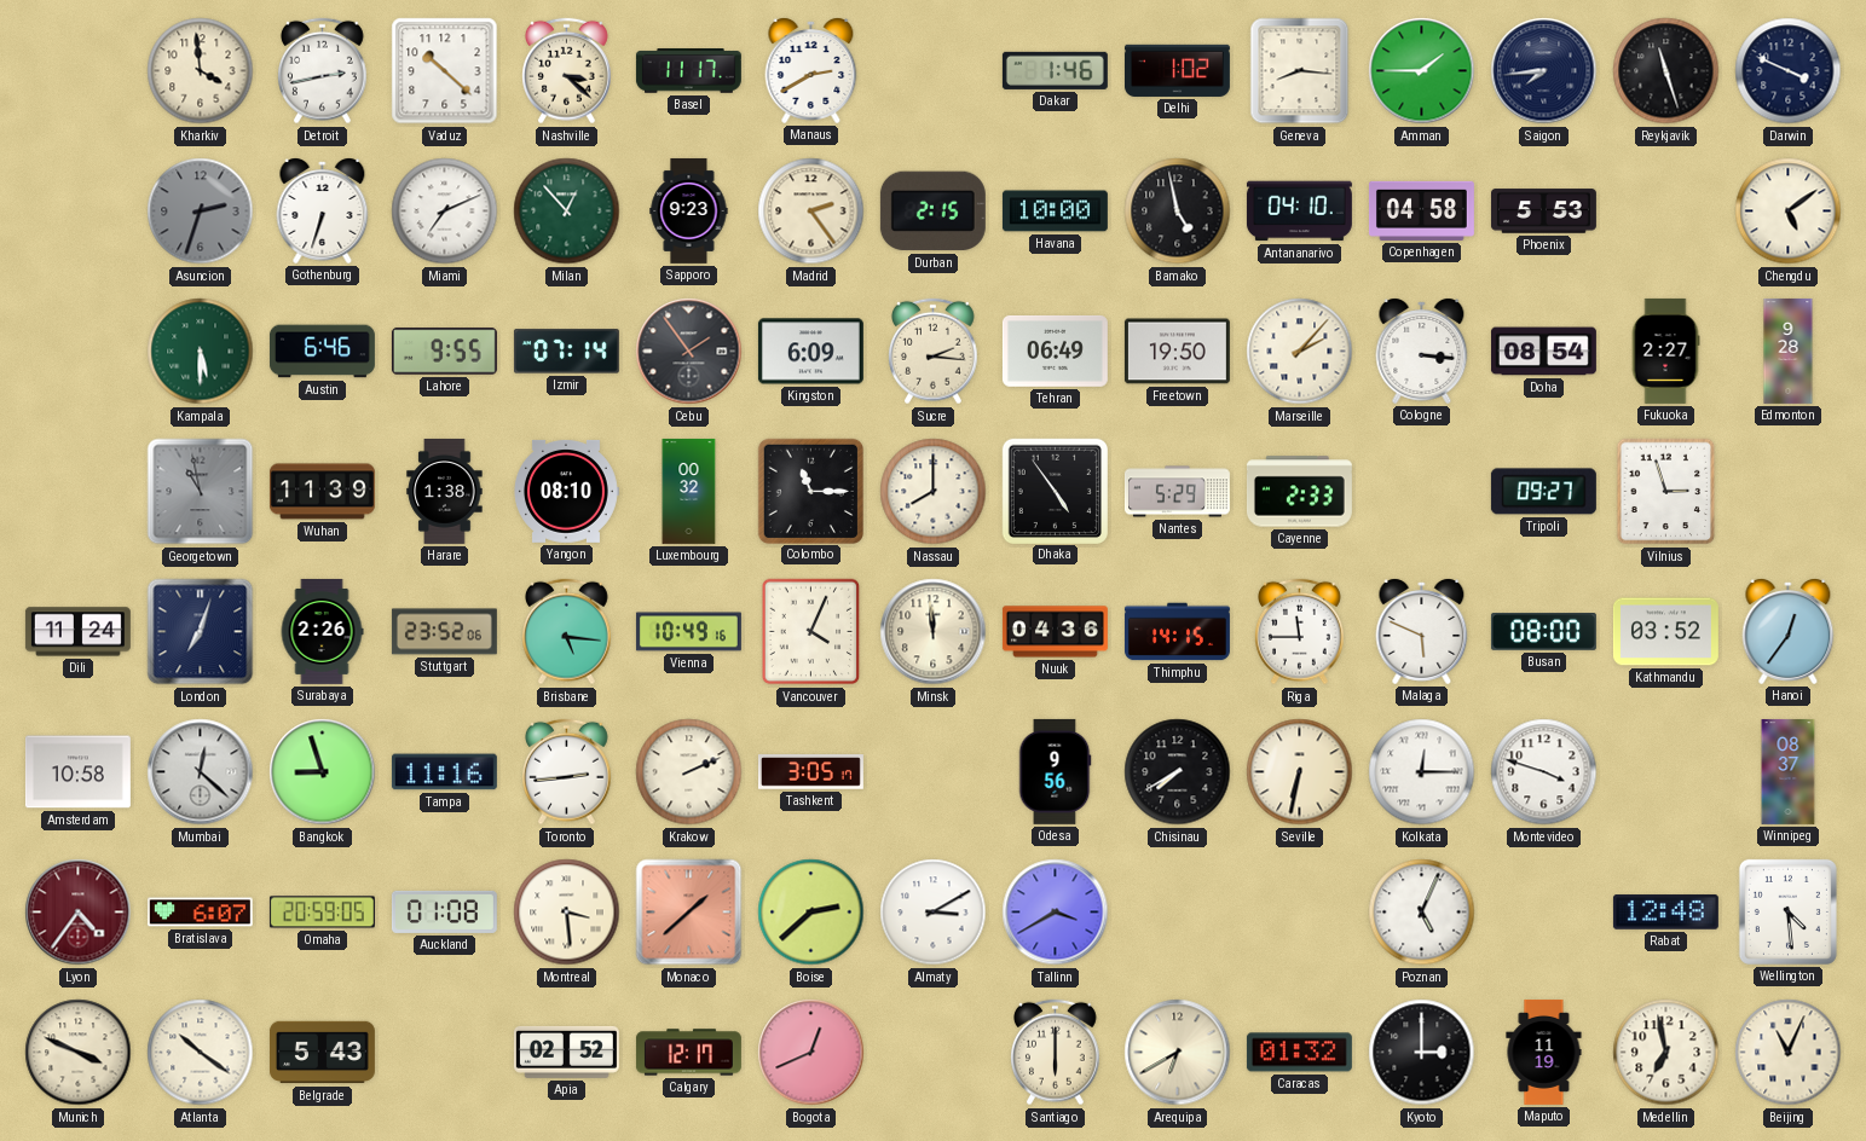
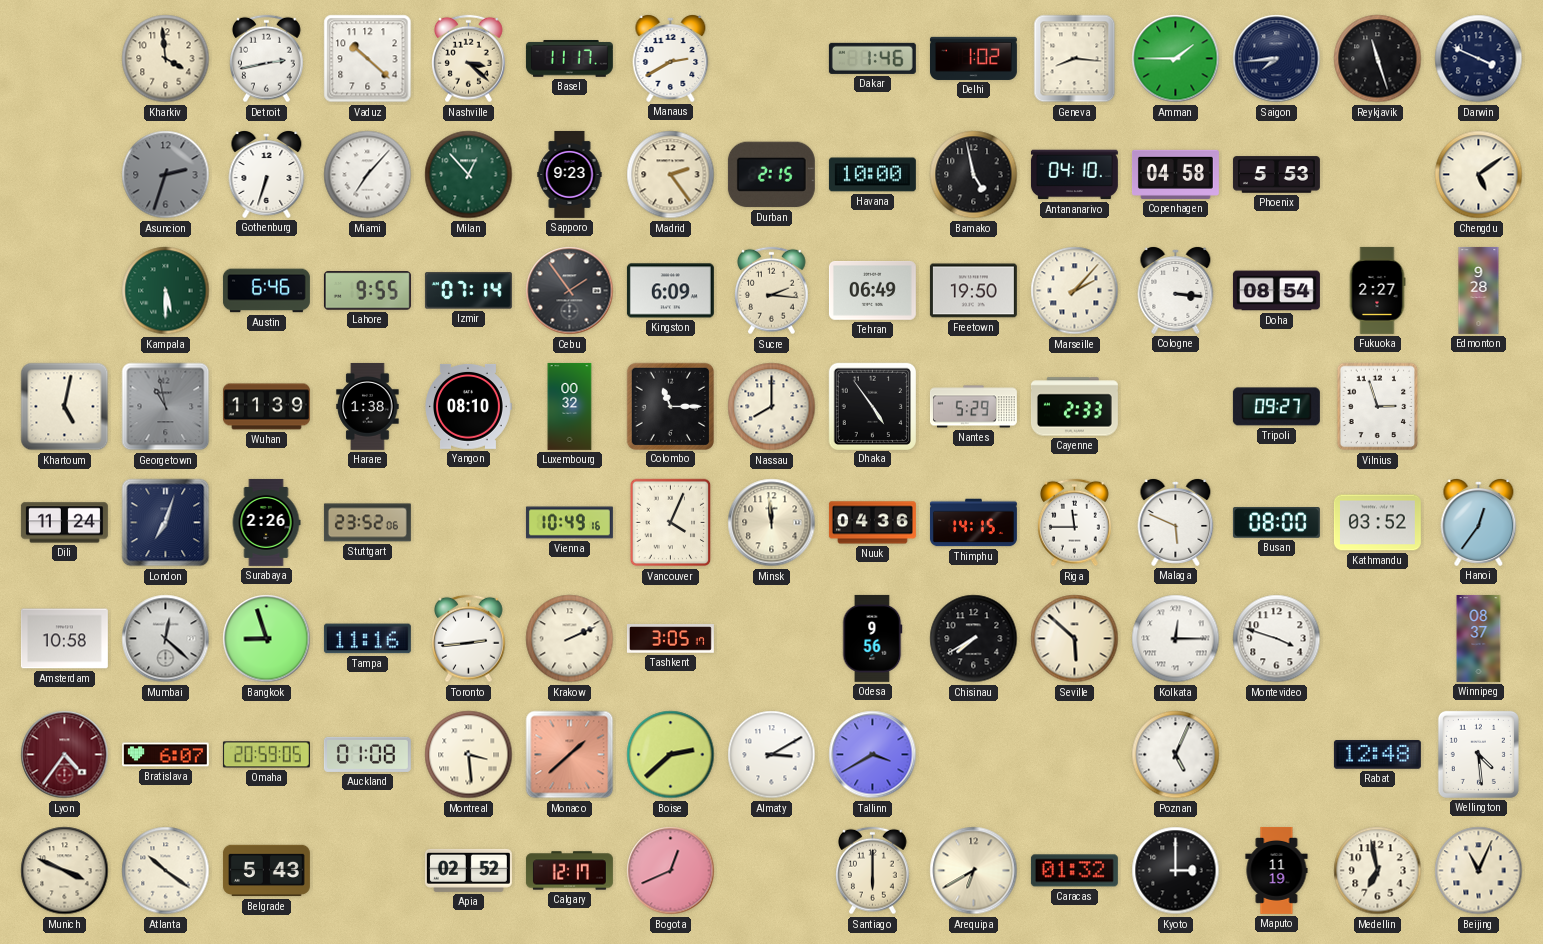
Miami: 7:11 -> 7:07
Khartoum: none -> 5:02
Brisbane: 5:16 -> none
Seville: 6:32 -> 5:52
